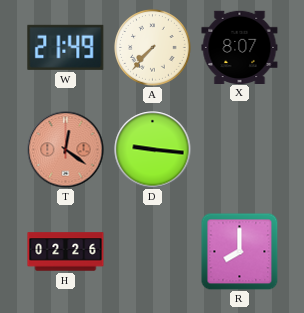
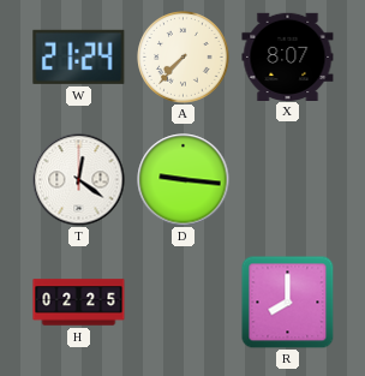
W: 21:49 -> 21:24
T dial: salmon -> white
H: 02:26 -> 02:25
